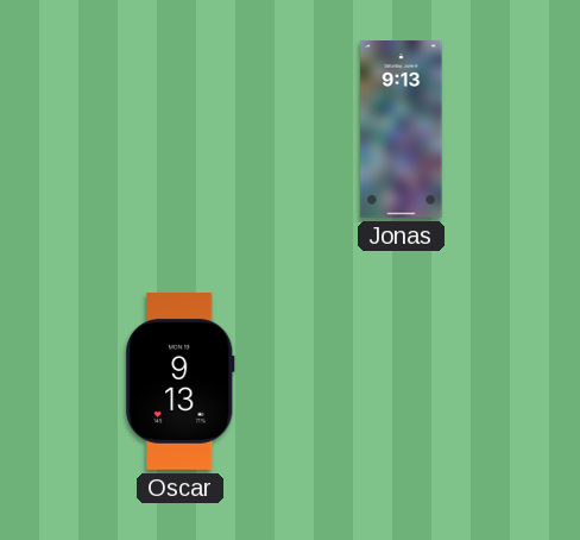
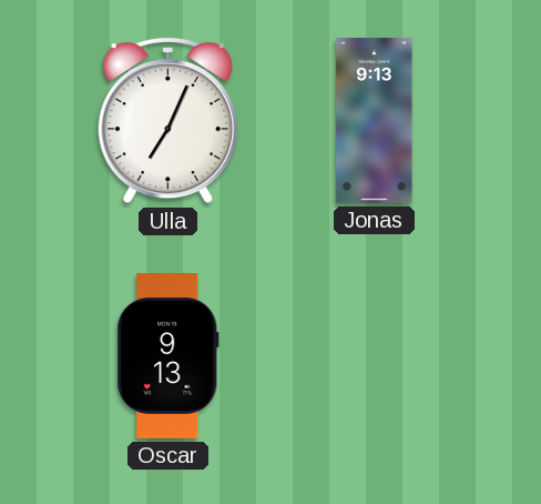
Ulla: none -> 7:04
